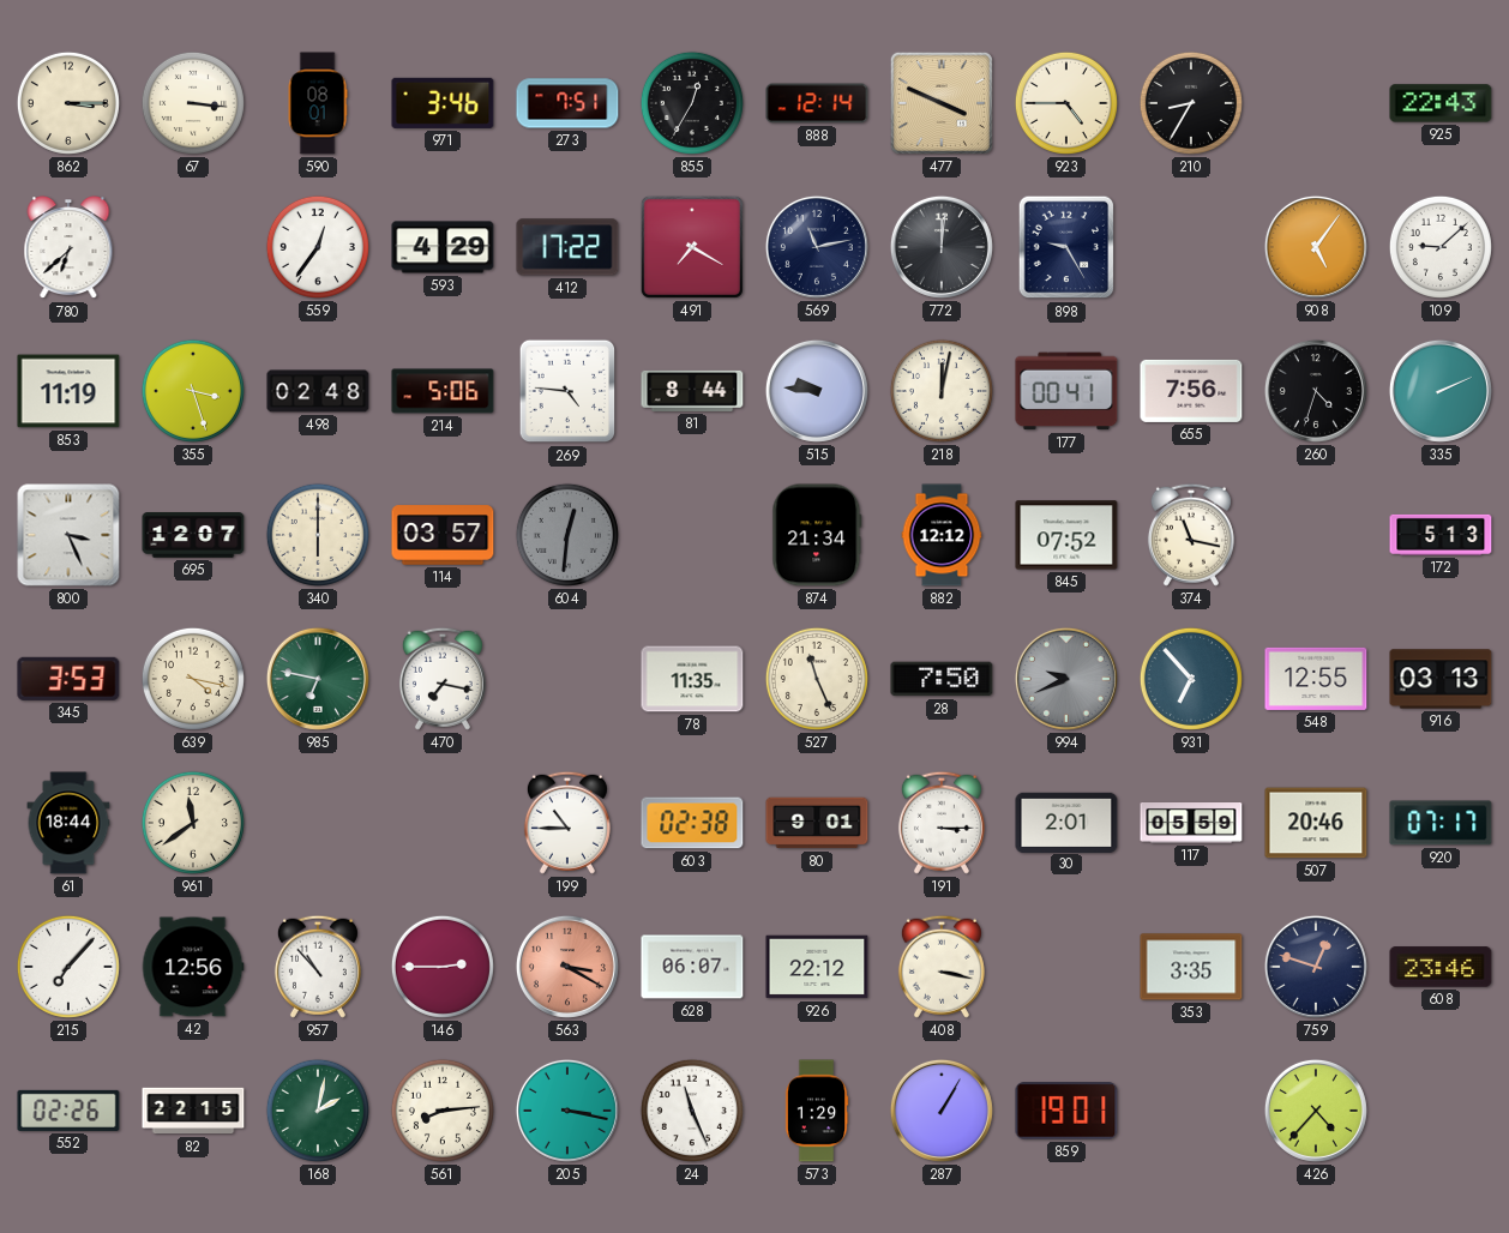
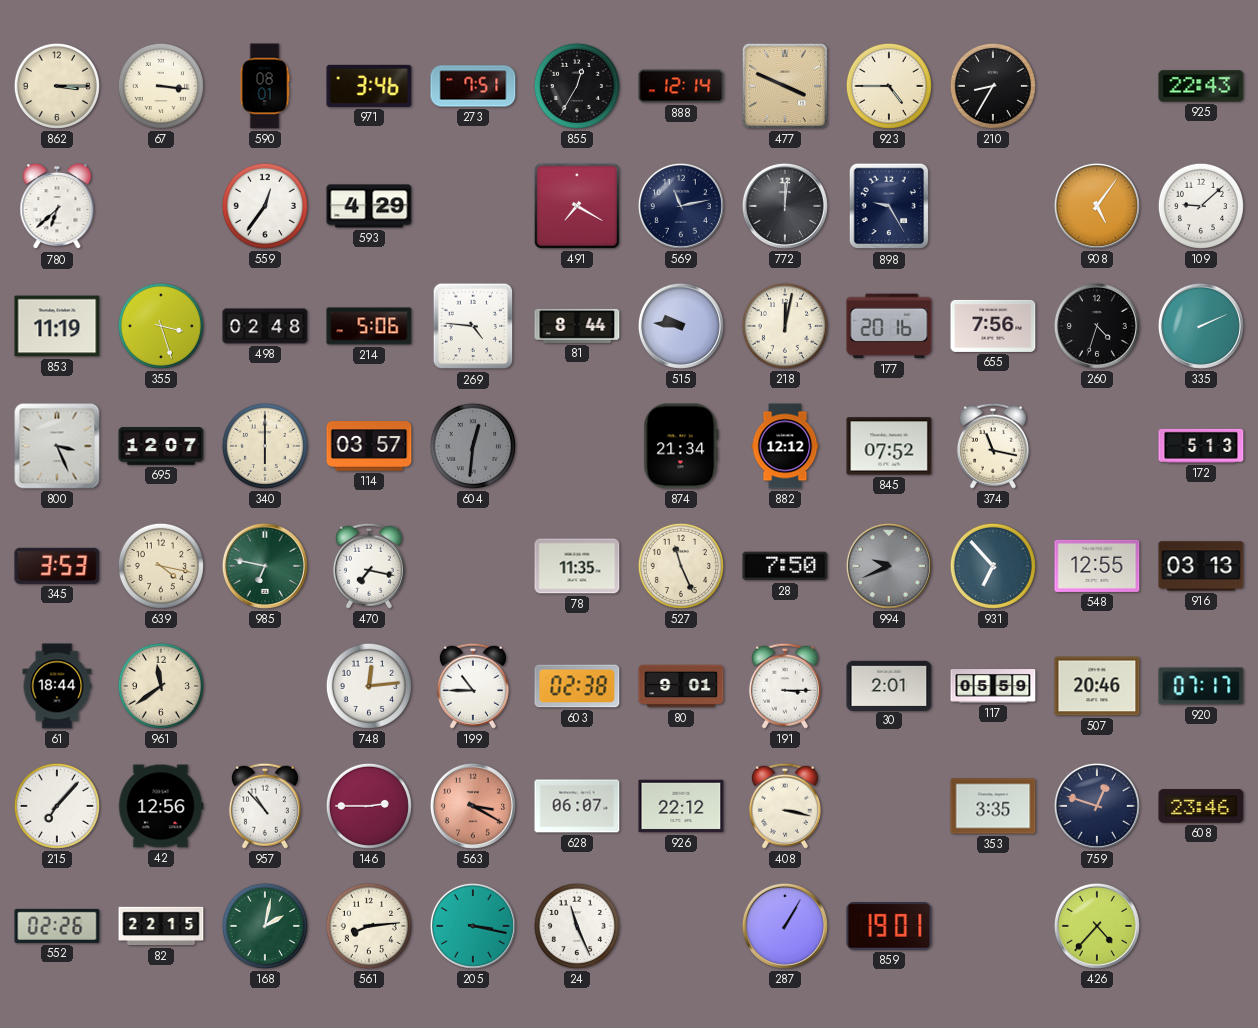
412: 17:22 -> none
177: 00:41 -> 20:16
748: none -> 12:14
573: 1:29 -> none
